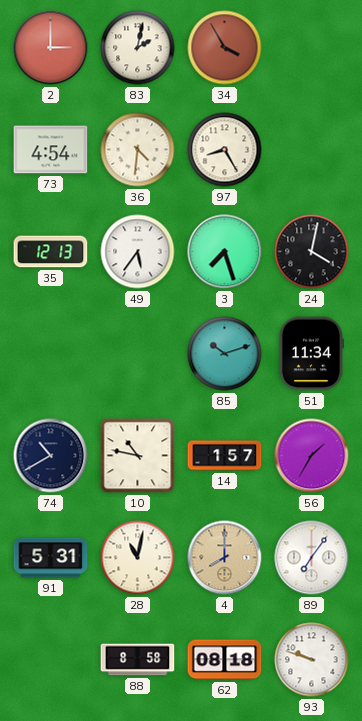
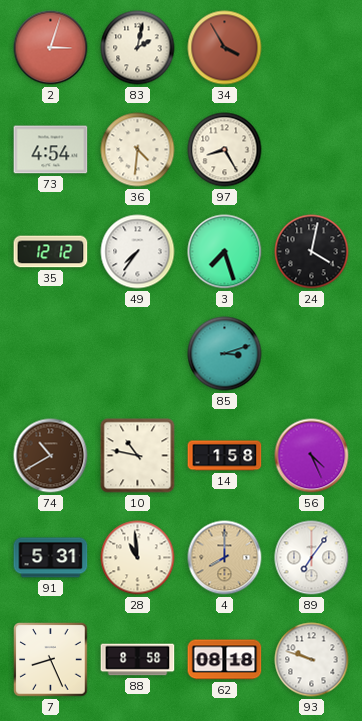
2: 3:00 -> 3:03
35: 12:13 -> 12:12
49: 5:36 -> 7:36
85: 10:12 -> 3:12
51: 11:34 -> none
74 dial: navy -> brown
14: 1:57 -> 1:58
56: 1:35 -> 4:26
28: 11:02 -> 10:59
7: none -> 8:26
